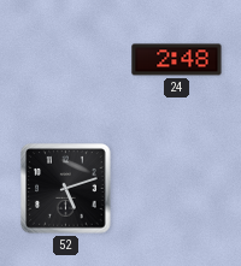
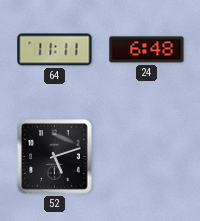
64: none -> 11:11
24: 2:48 -> 6:48
